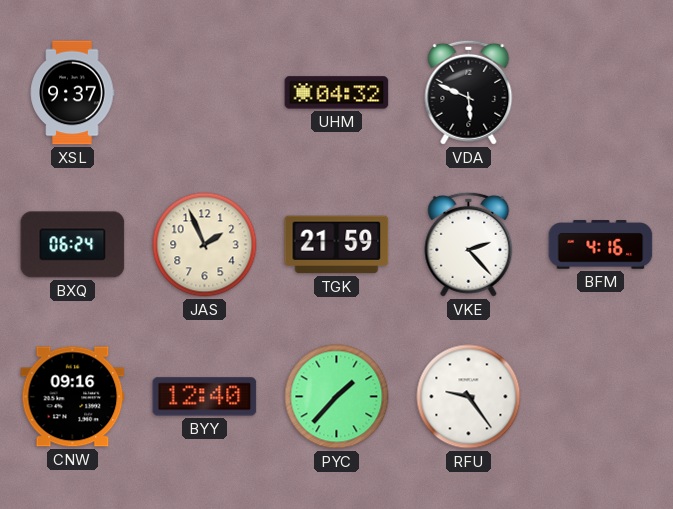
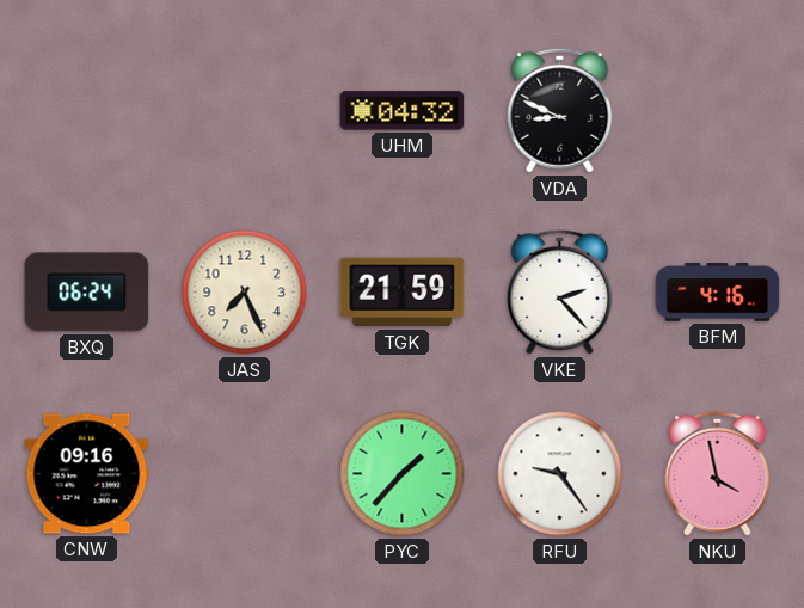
XSL: 9:37 -> none
VDA: 5:49 -> 8:49
JAS: 1:56 -> 7:26
BYY: 12:40 -> none
NKU: none -> 3:58
